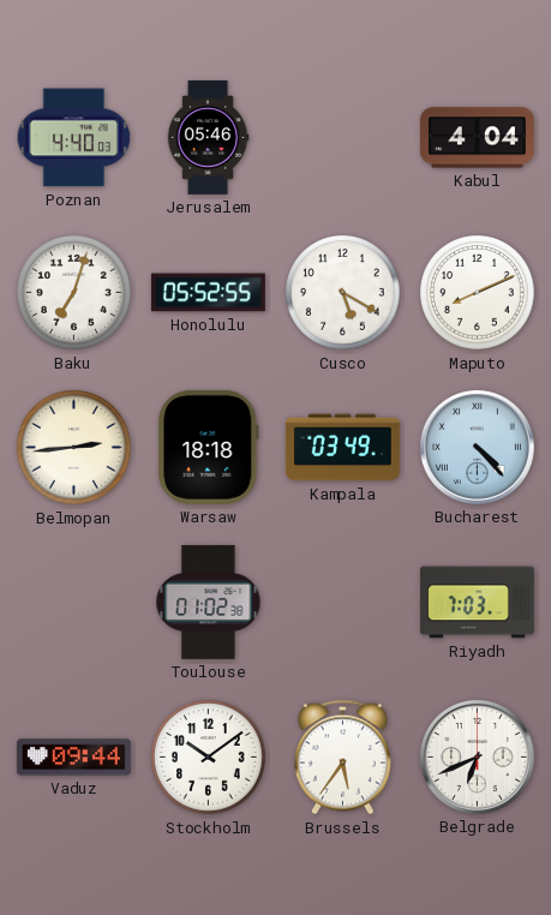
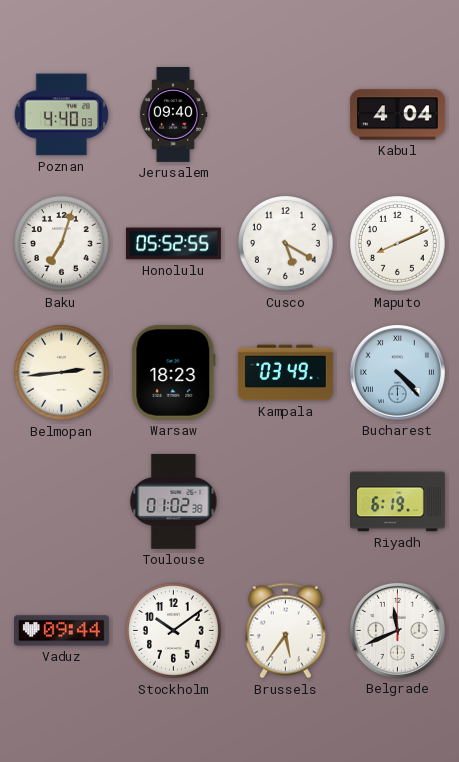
Jerusalem: 05:46 -> 09:40
Warsaw: 18:18 -> 18:23
Riyadh: 7:03 -> 6:19
Belgrade: 6:41 -> 11:41
